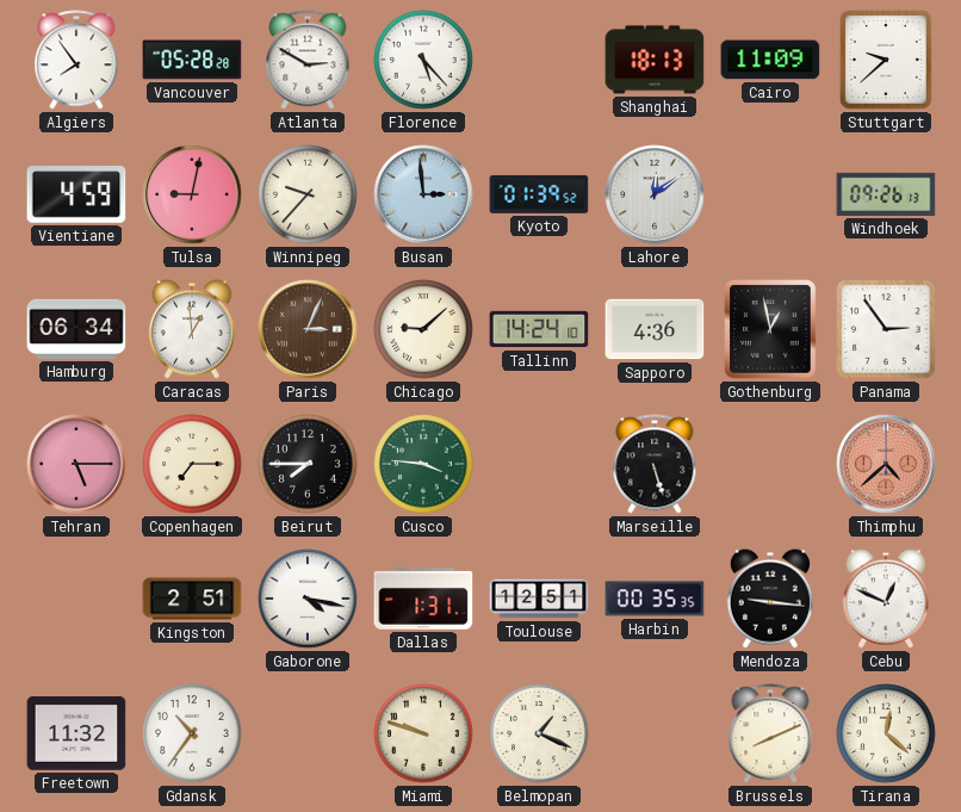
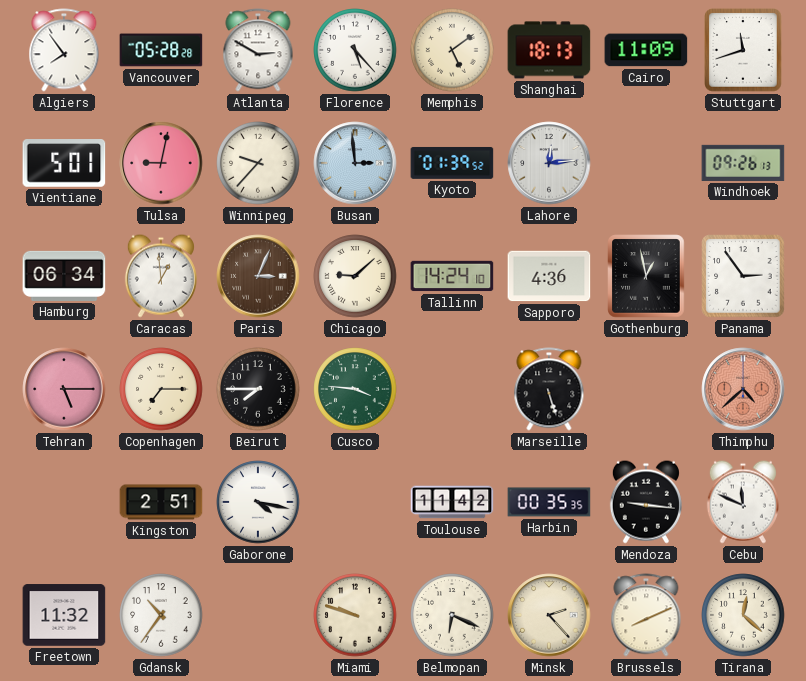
Memphis: none -> 5:09
Stuttgart: 9:38 -> 11:42
Vientiane: 4:59 -> 5:01
Lahore: 12:09 -> 12:14
Dallas: 1:31 -> none
Toulouse: 12:51 -> 11:42
Cebu: 12:49 -> 11:49
Belmopan: 1:19 -> 6:19
Minsk: none -> 2:23
